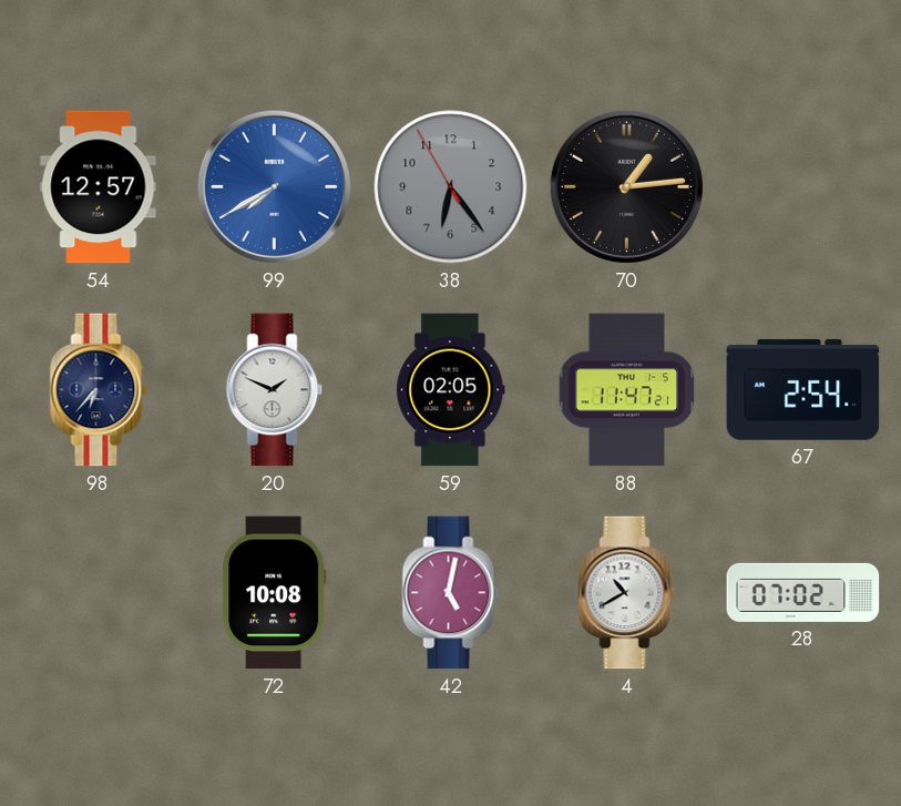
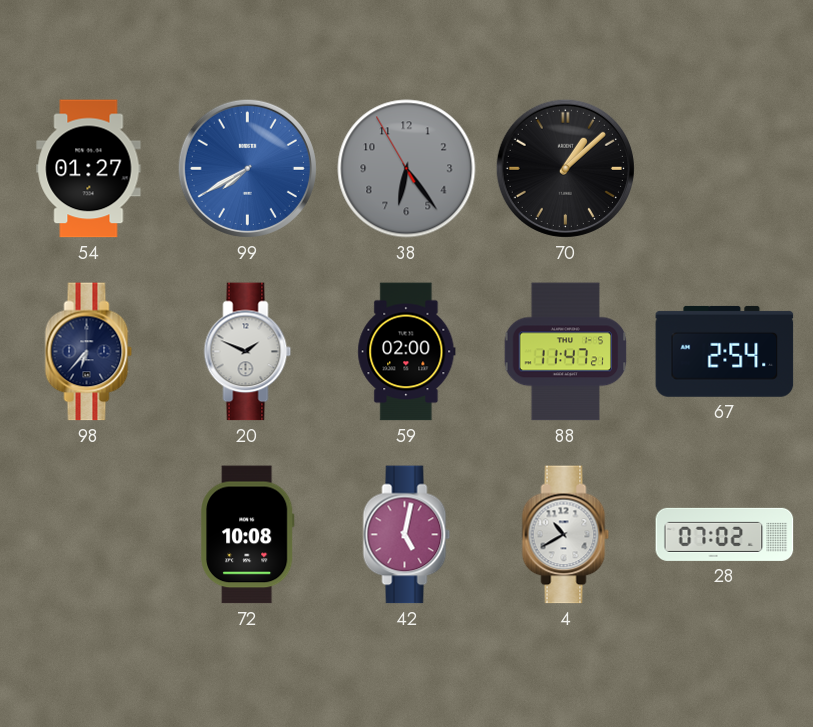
54: 12:57 -> 01:27
70: 1:14 -> 1:08
59: 02:05 -> 02:00
